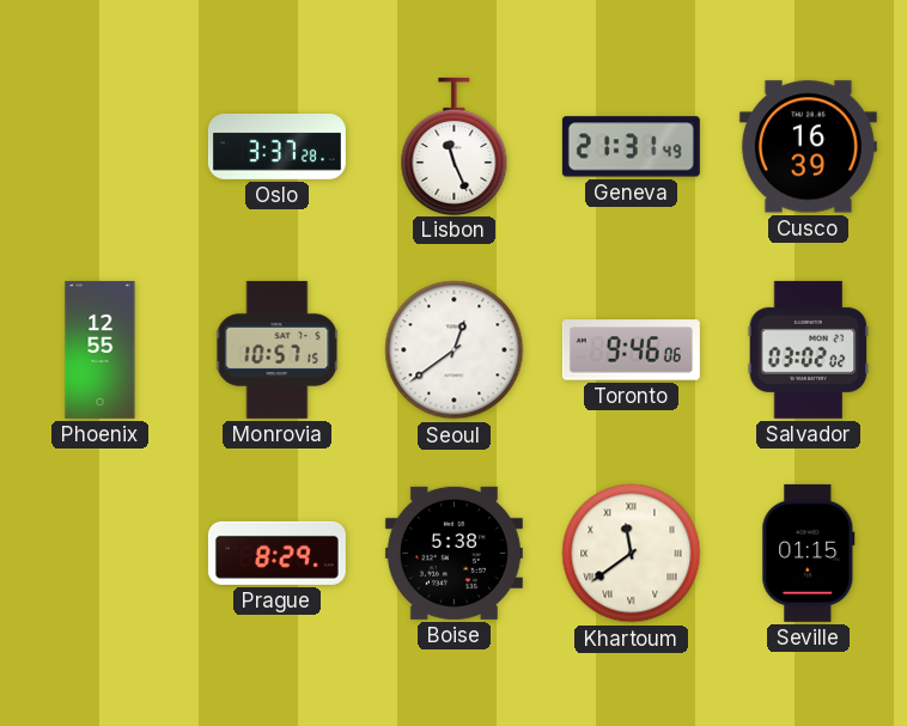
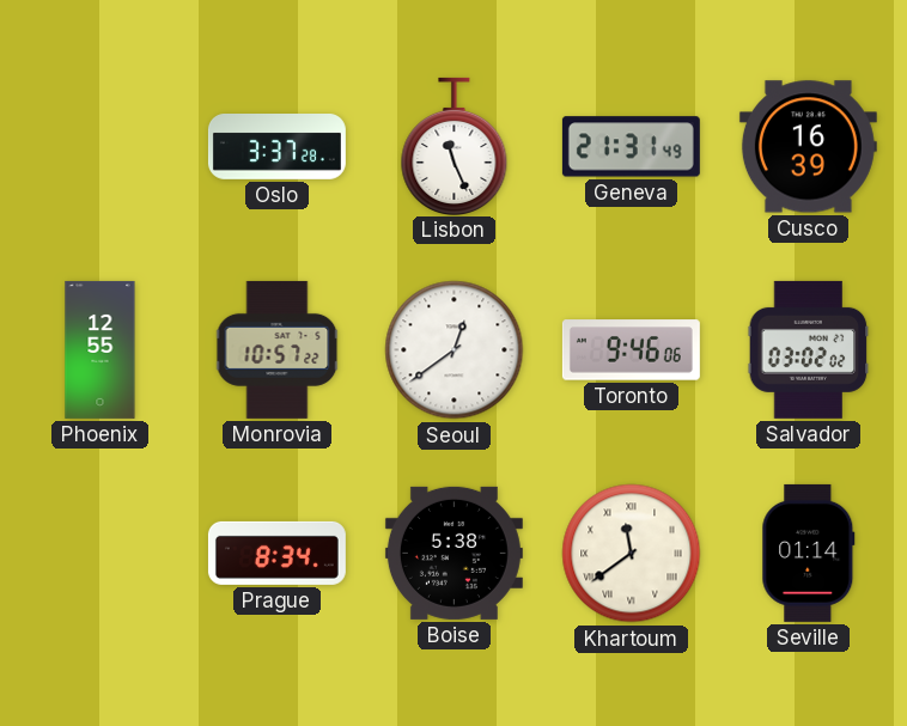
Monrovia: 10:57:15 -> 10:57:22
Prague: 8:29 -> 8:34
Seville: 01:15 -> 01:14
